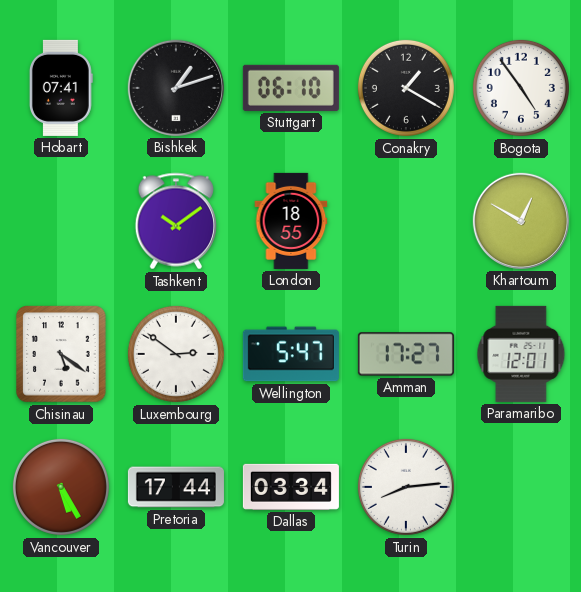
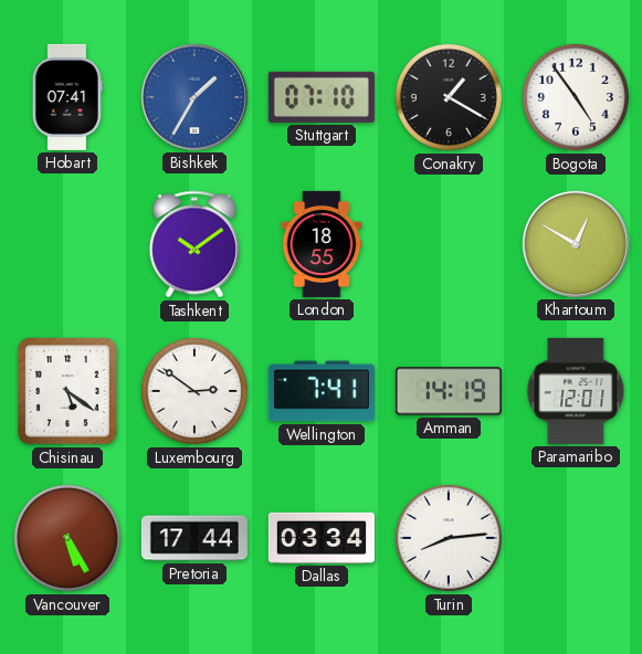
Bishkek: 1:12 -> 1:35
Bishkek dial: black -> blue
Stuttgart: 06:10 -> 07:10
Wellington: 5:47 -> 7:41
Amman: 17:27 -> 14:19
